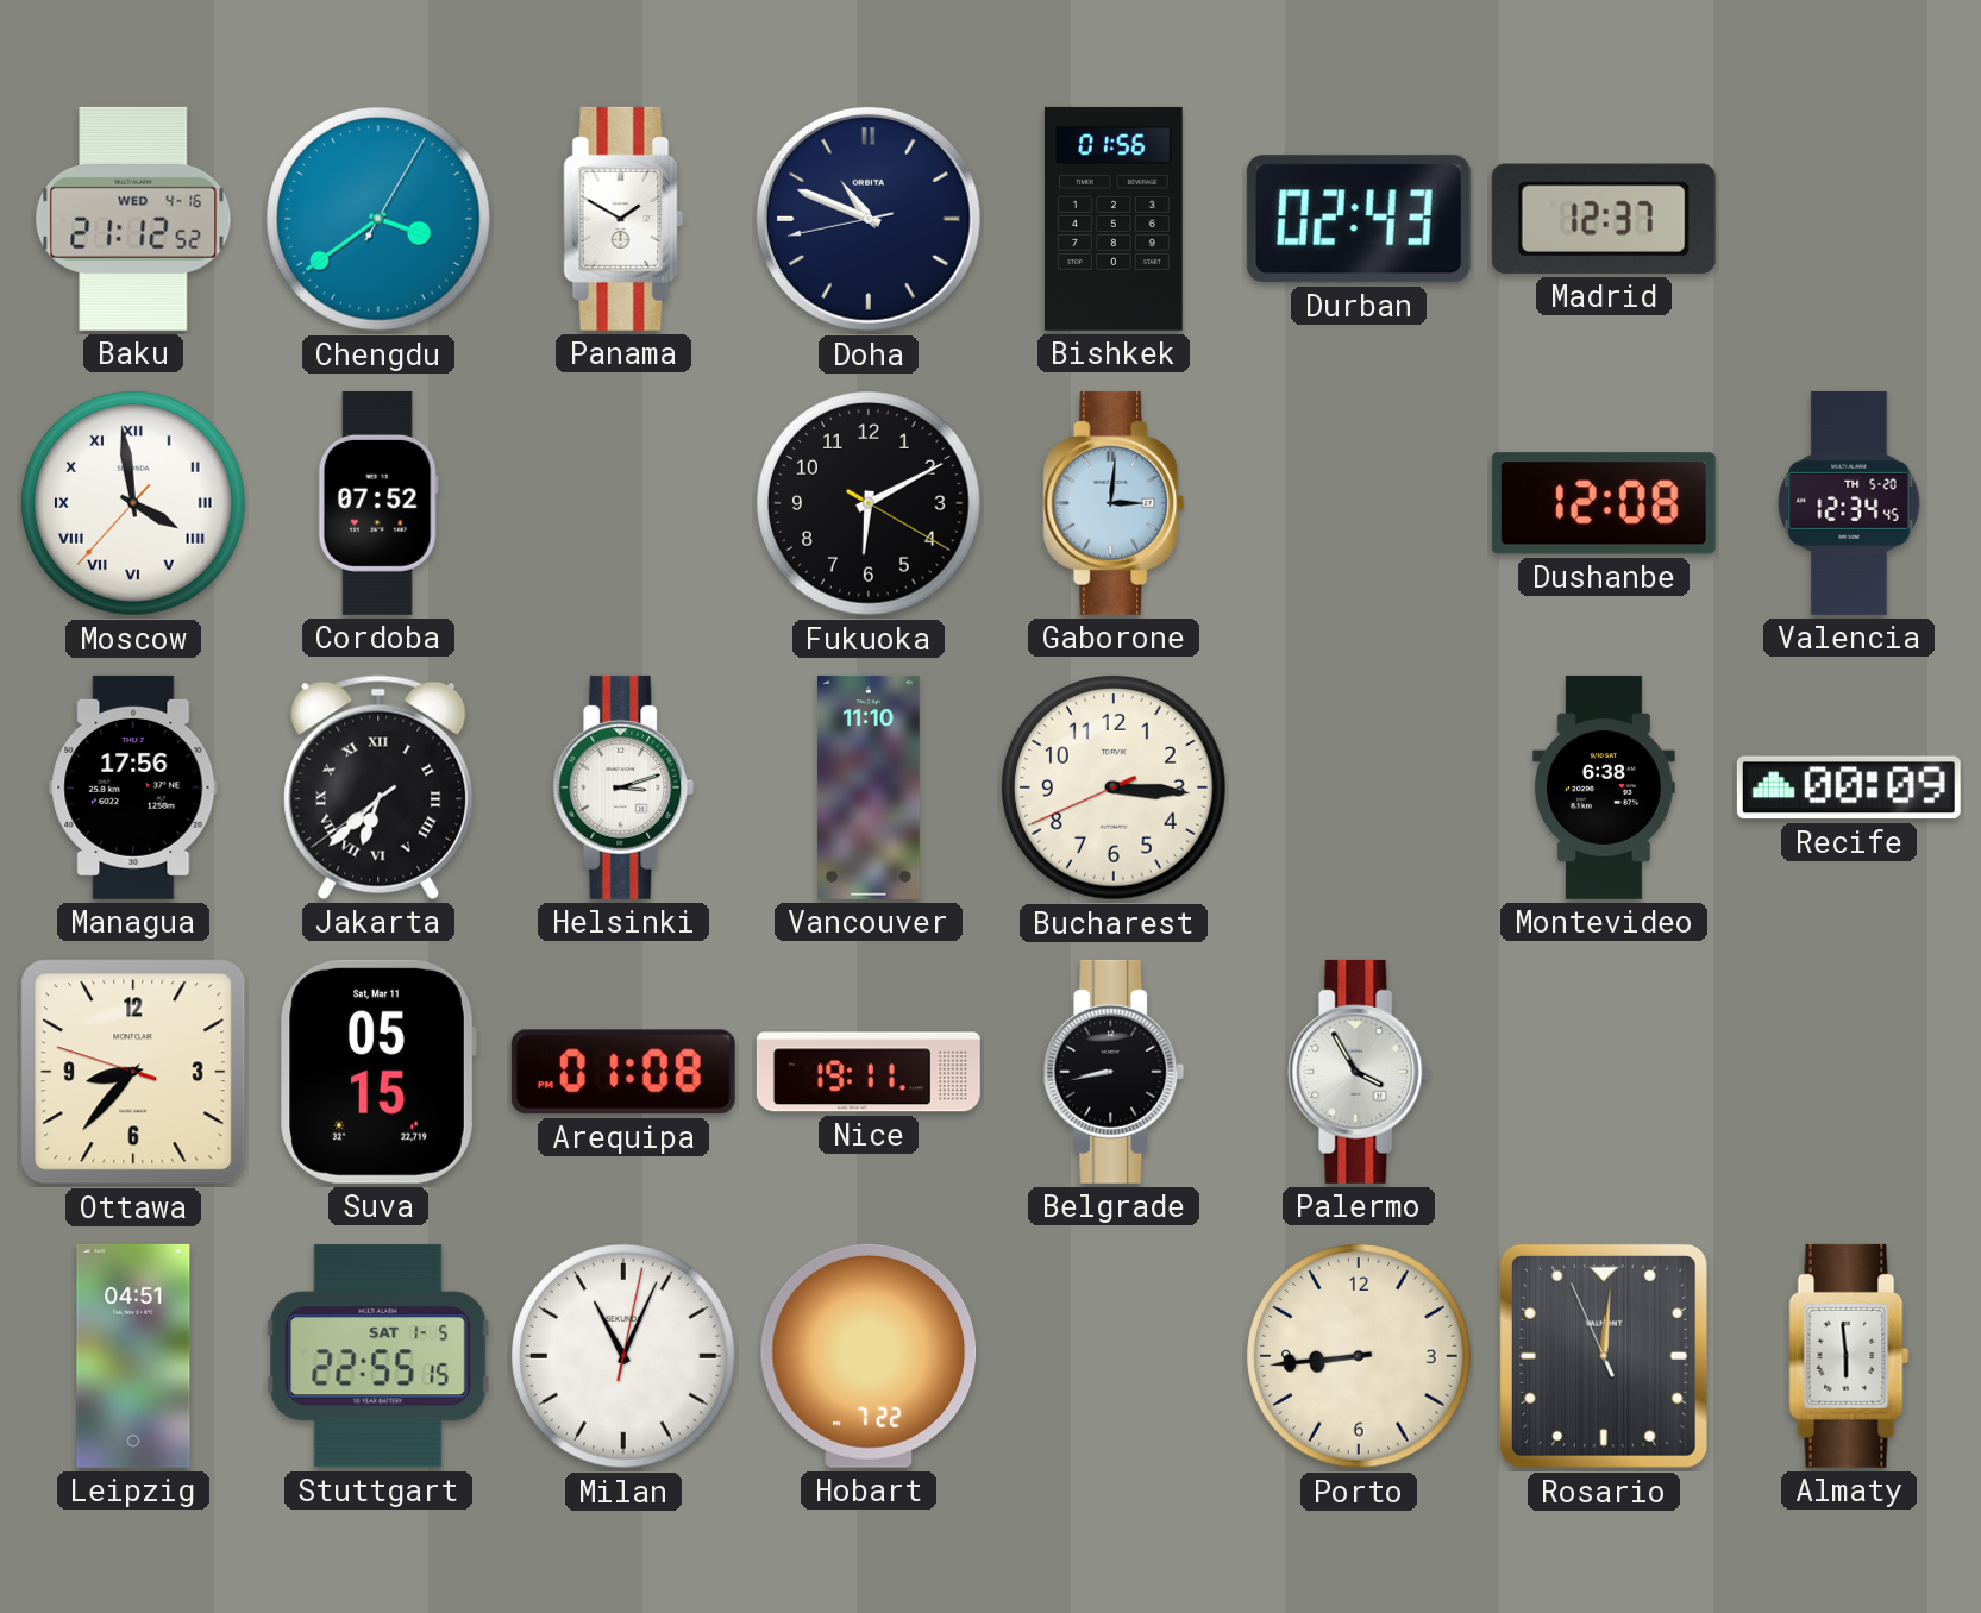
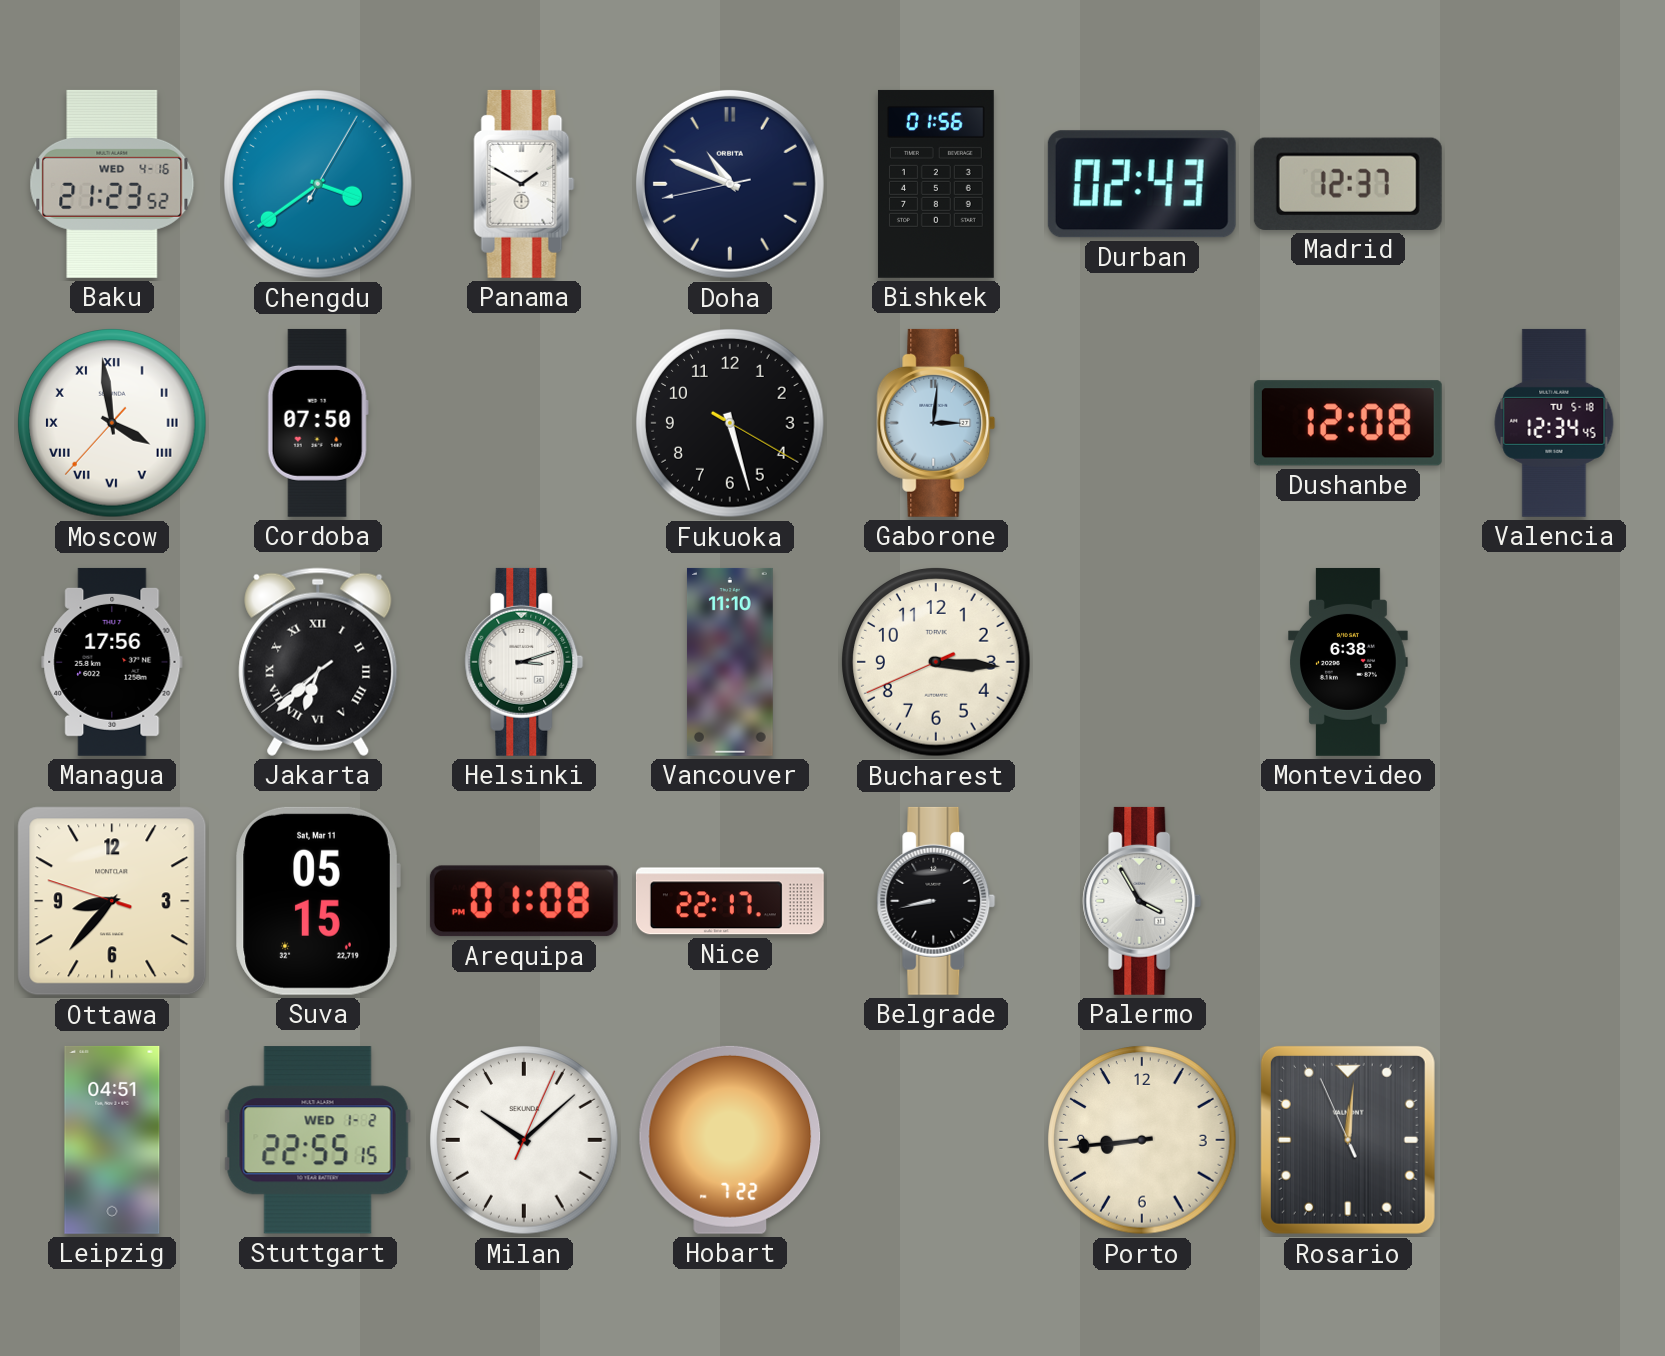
Baku: 21:12 -> 21:23
Cordoba: 07:52 -> 07:50
Fukuoka: 6:10 -> 5:27
Valencia date: TH 5-20 -> TU 5-18
Recife: 00:09 -> none
Nice: 19:11 -> 22:17
Stuttgart date: SAT 1-5 -> WED 1-2
Milan: 11:04 -> 10:08
Almaty: 5:59 -> none
